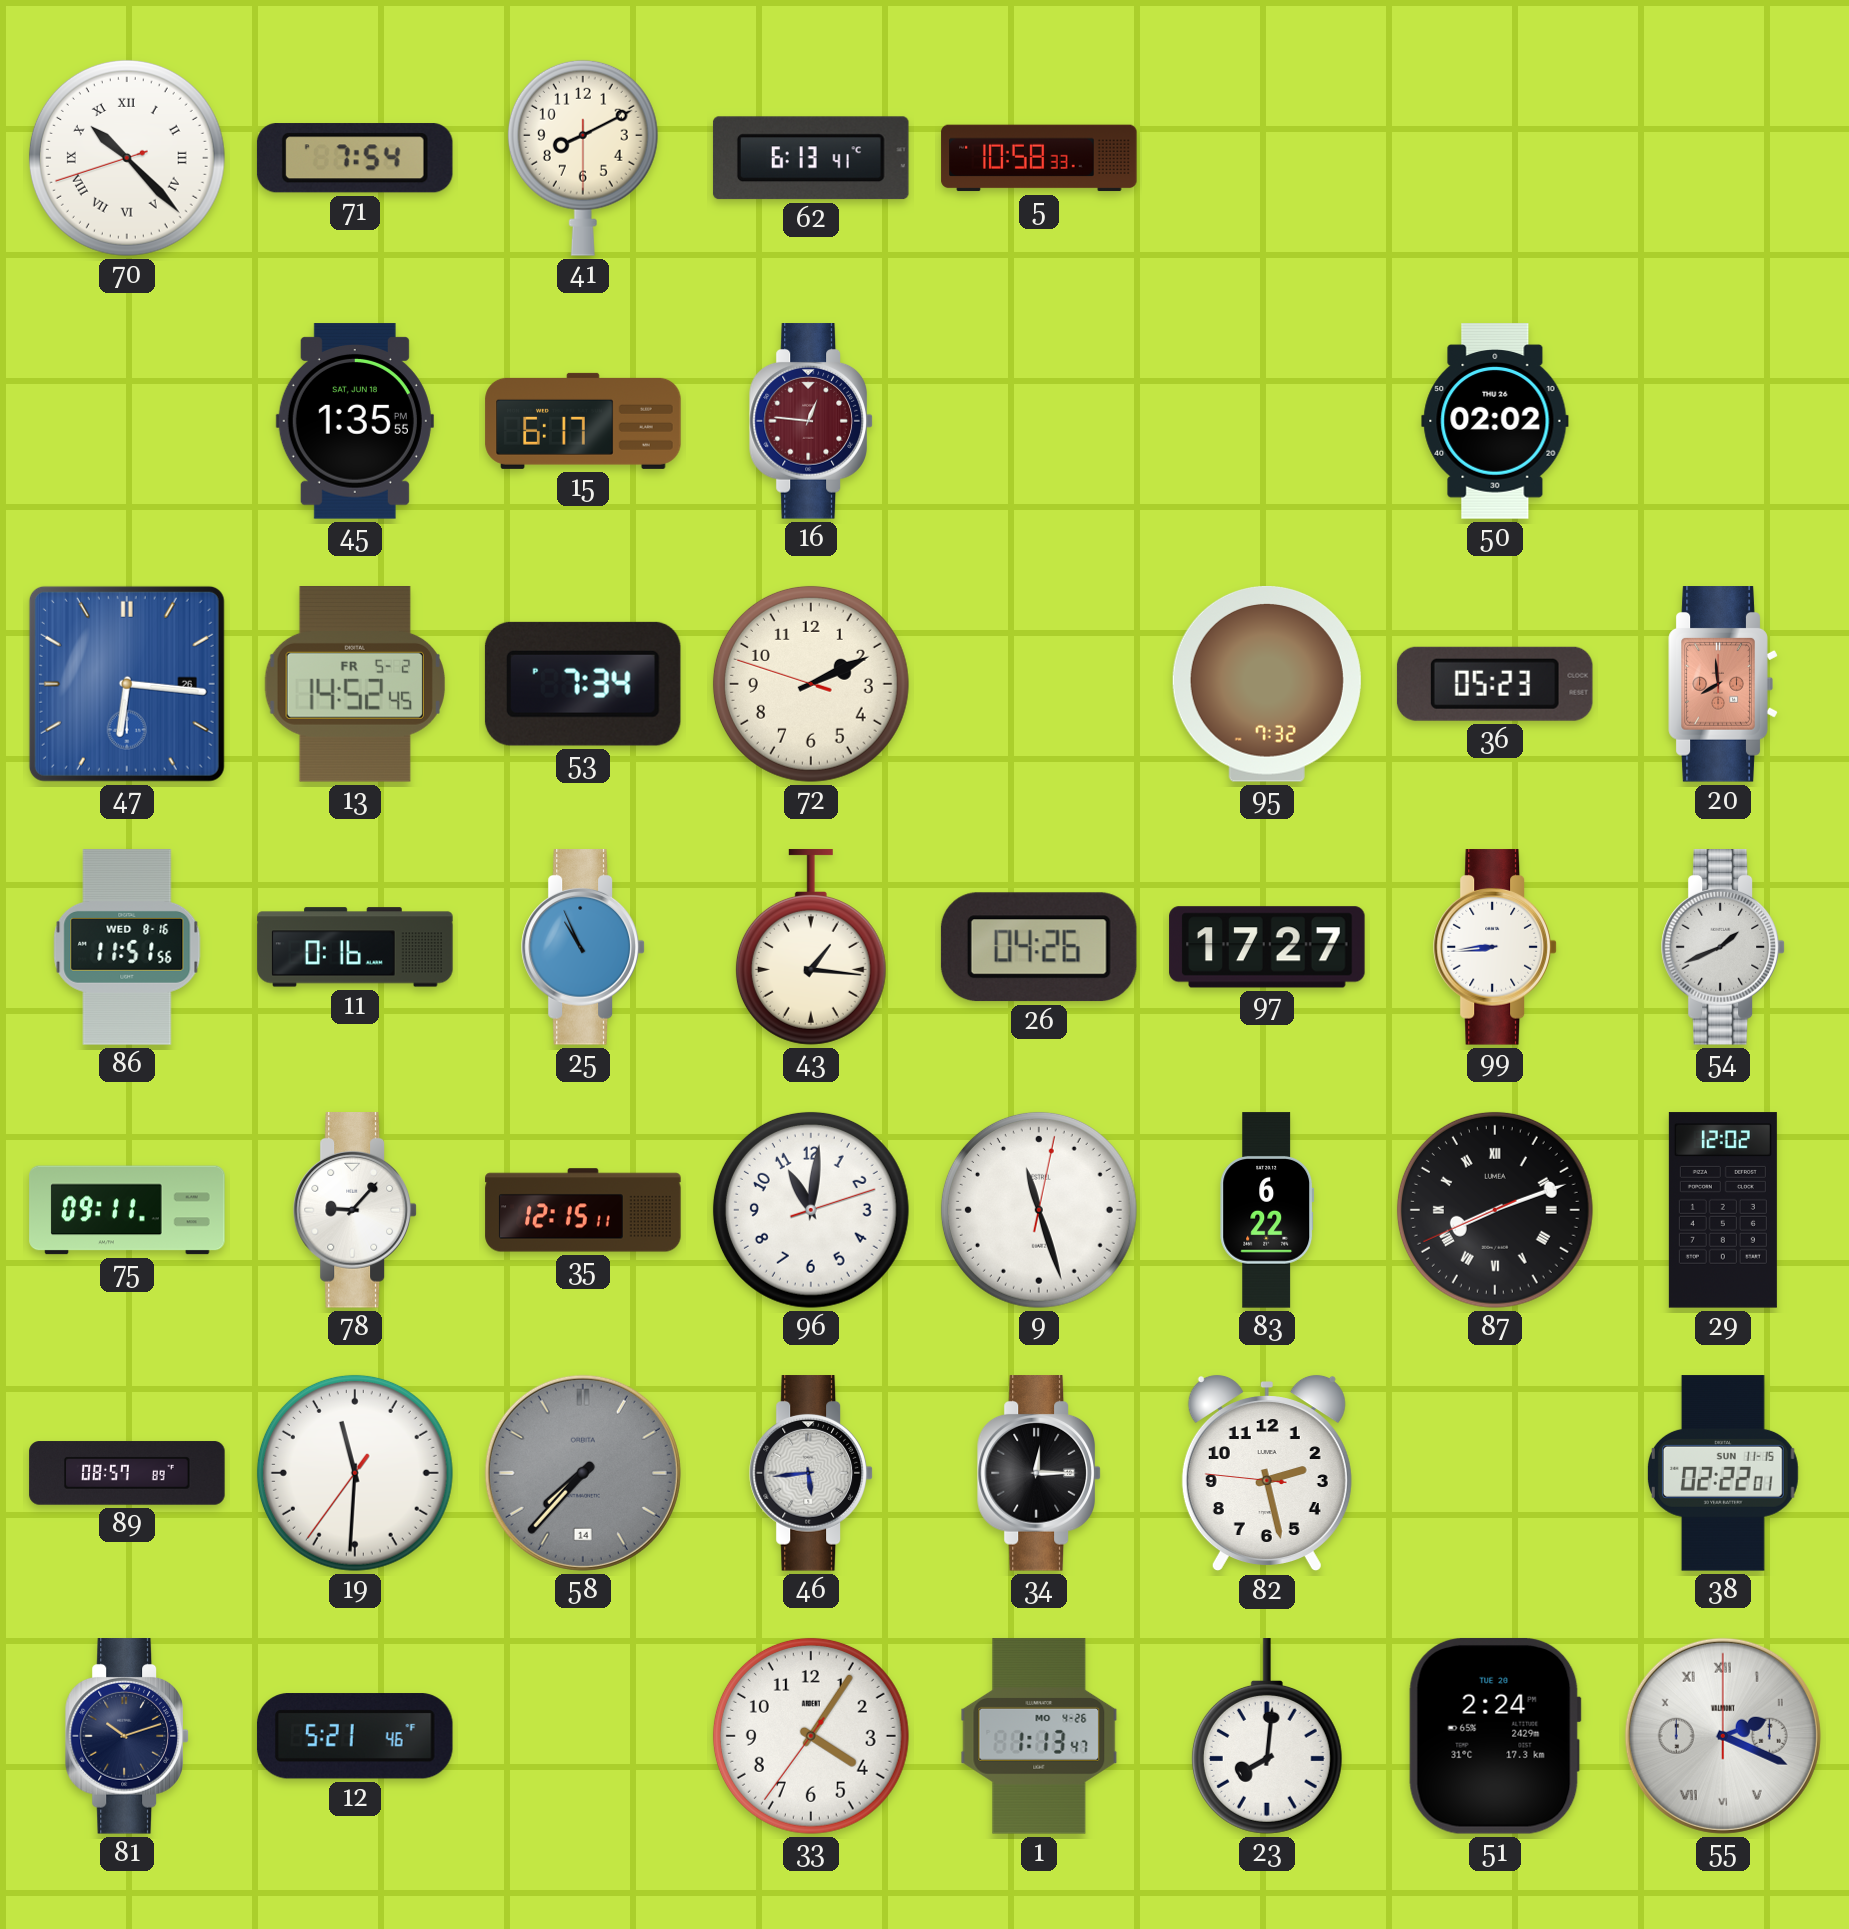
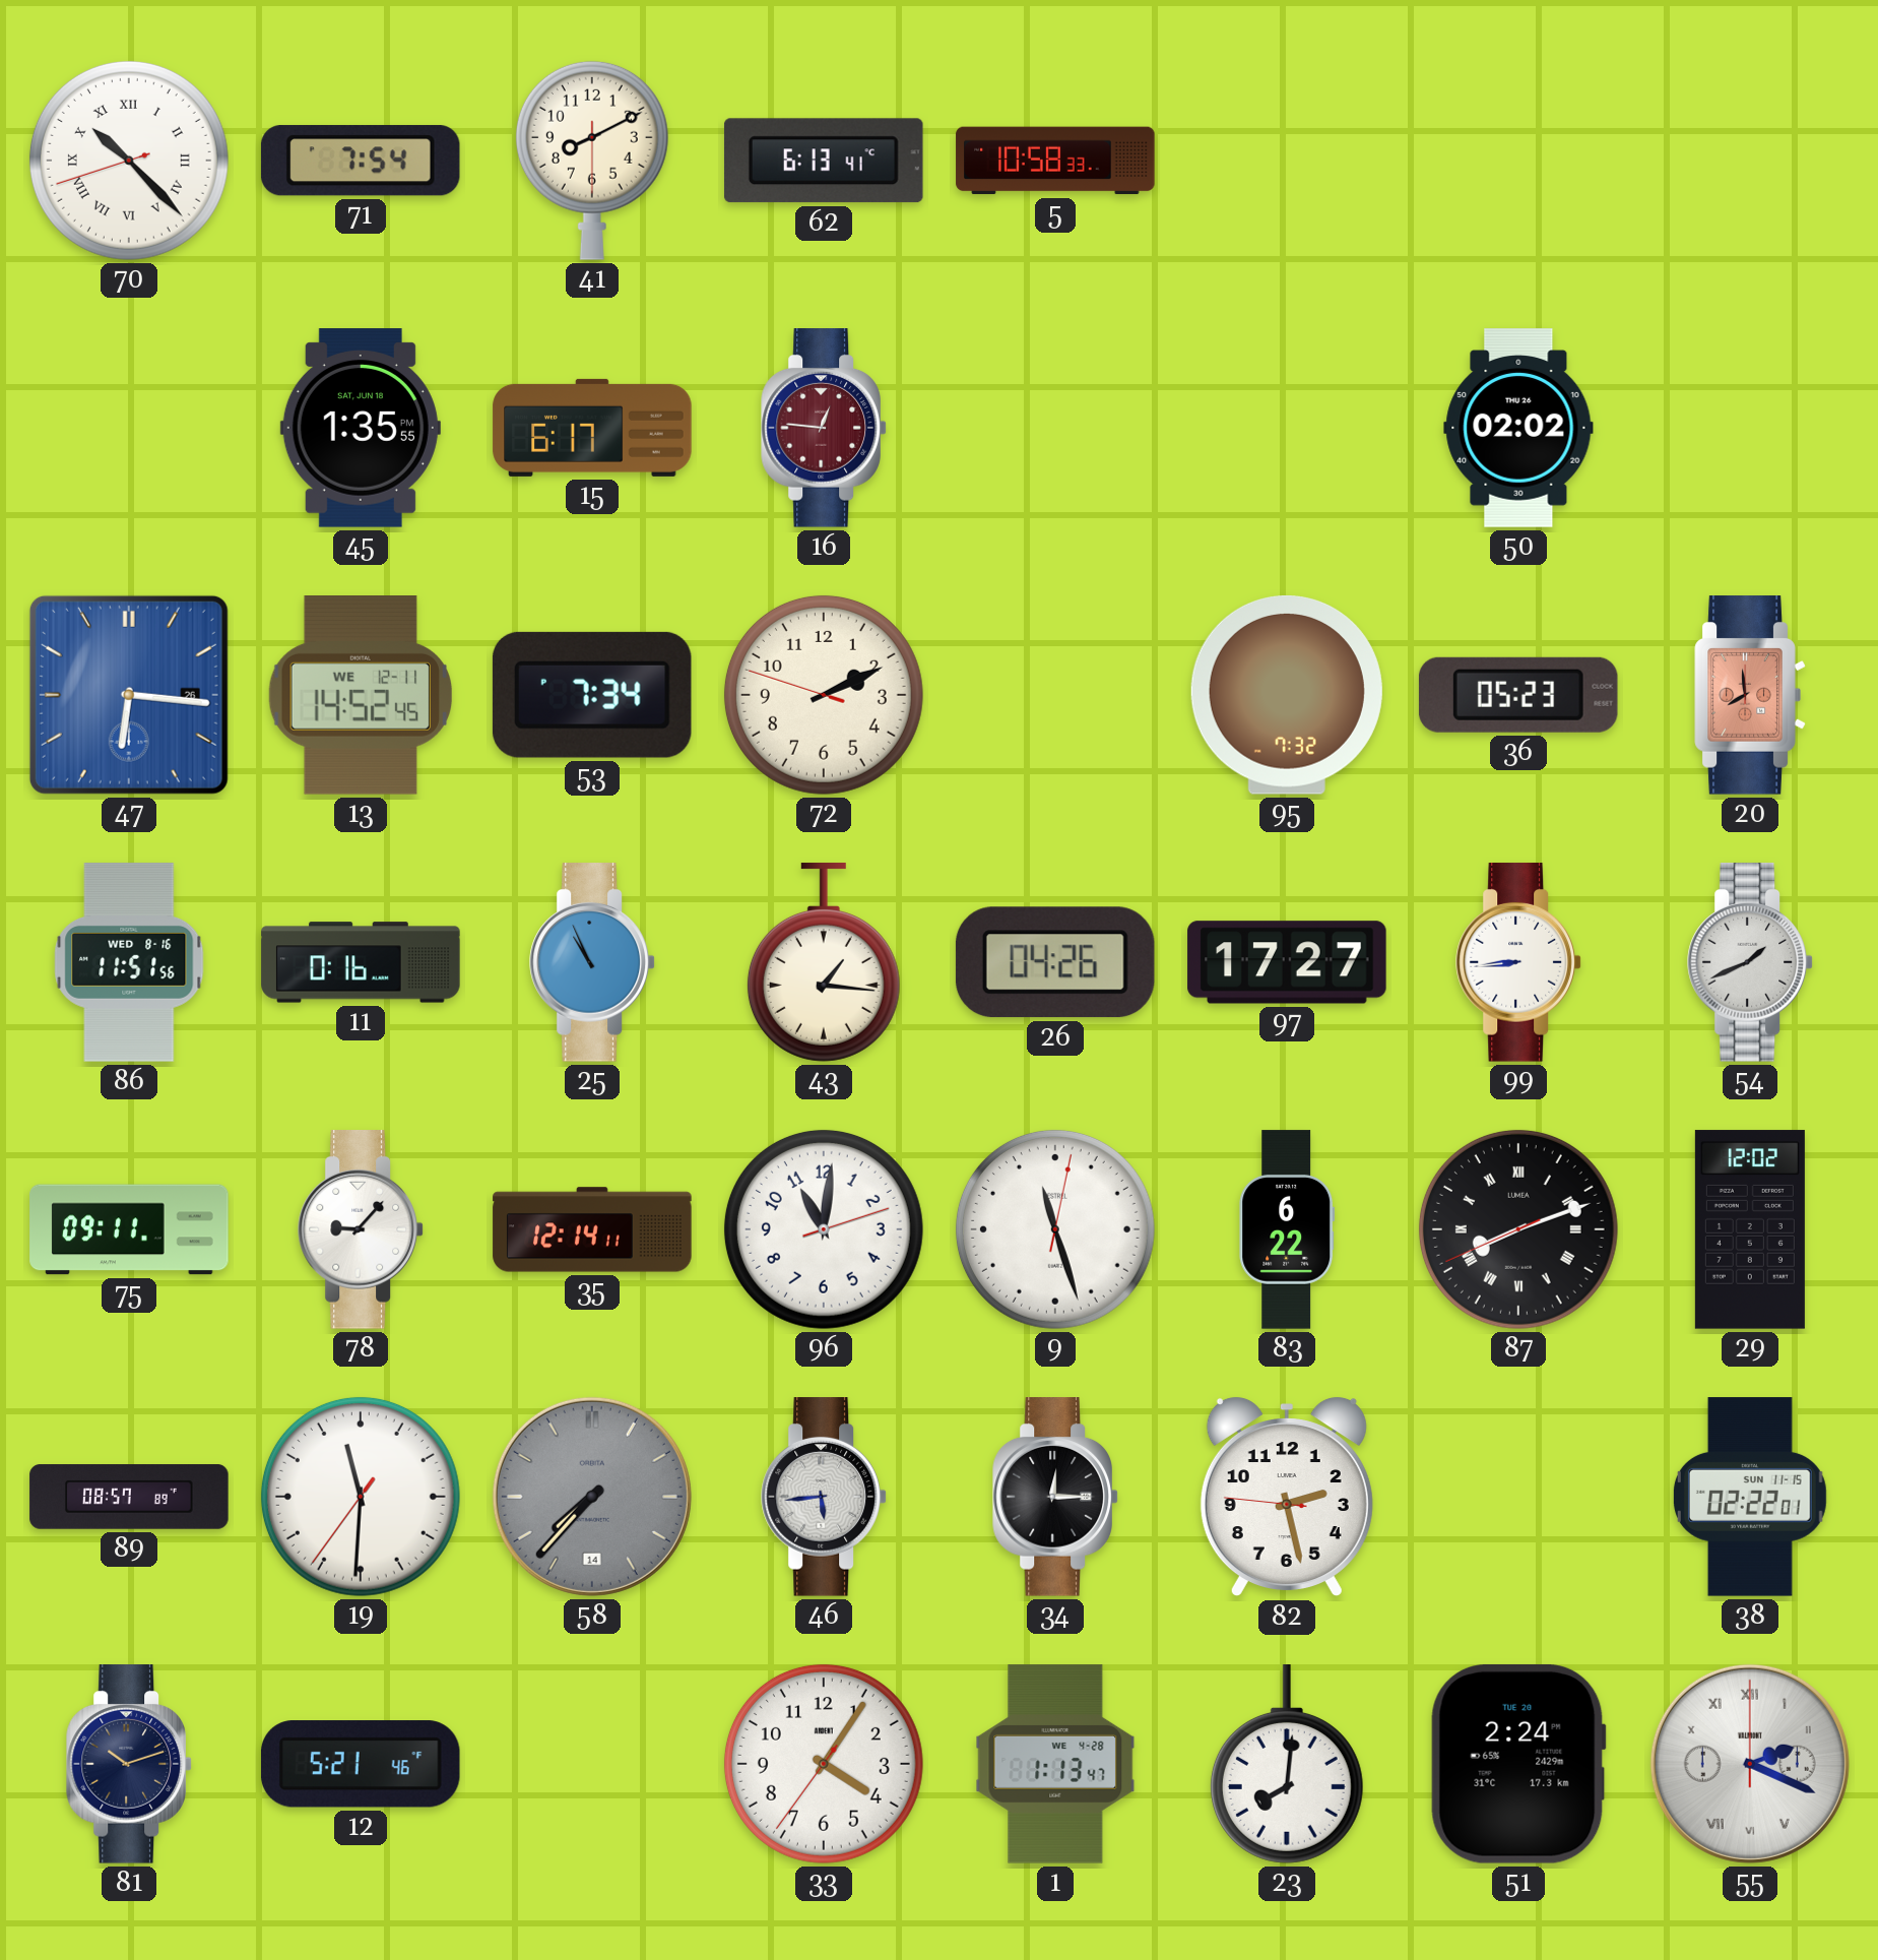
13 date: FR 5-2 -> WE 12-11
35: 12:15 -> 12:14
1 date: MO 4-26 -> WE 4-28
